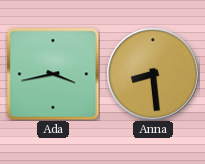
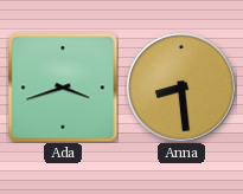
Ada: 3:43 -> 3:42
